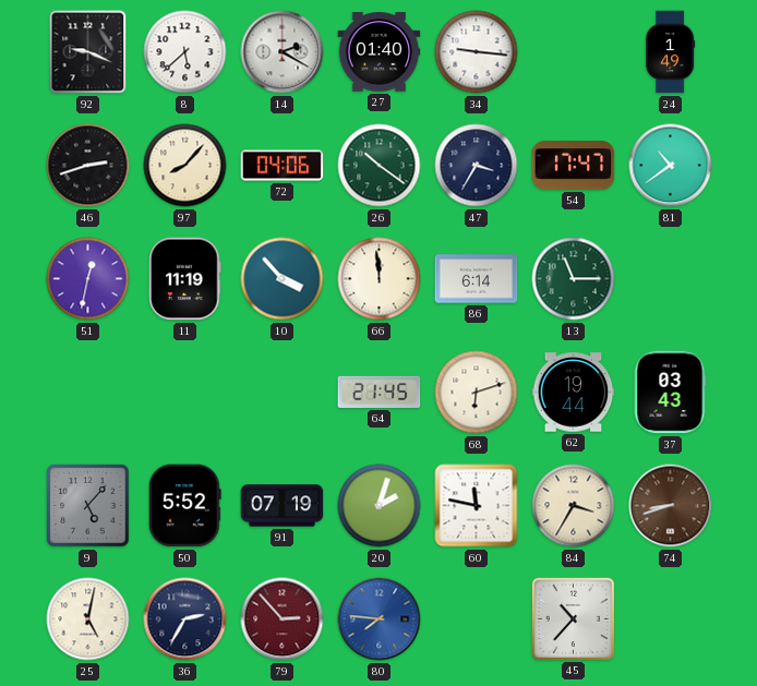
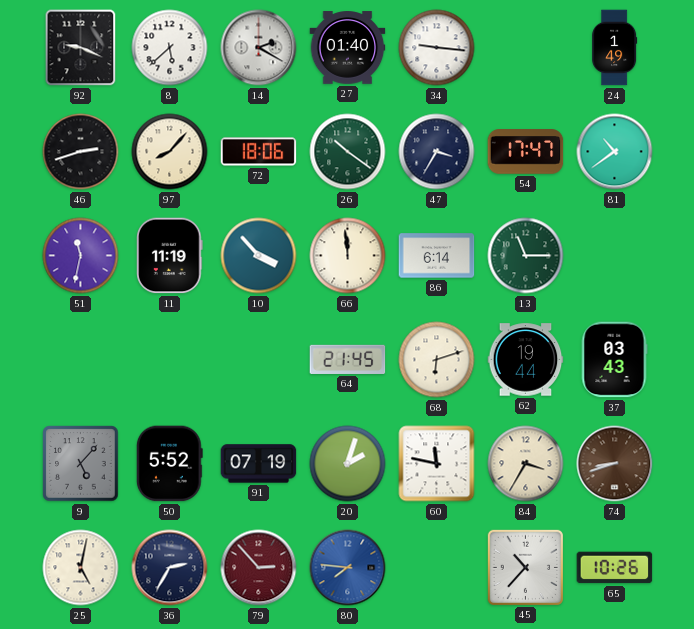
72: 04:06 -> 18:06
51: 12:32 -> 11:32
65: none -> 10:26
